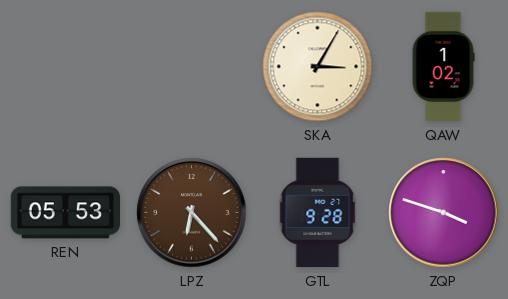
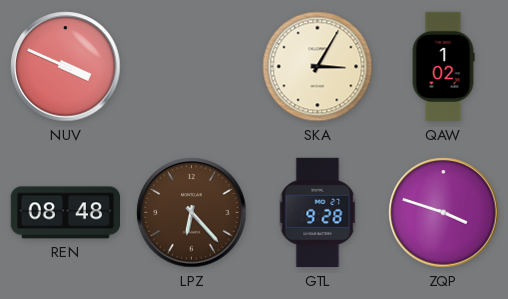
NUV: none -> 3:49
REN: 05:53 -> 08:48
